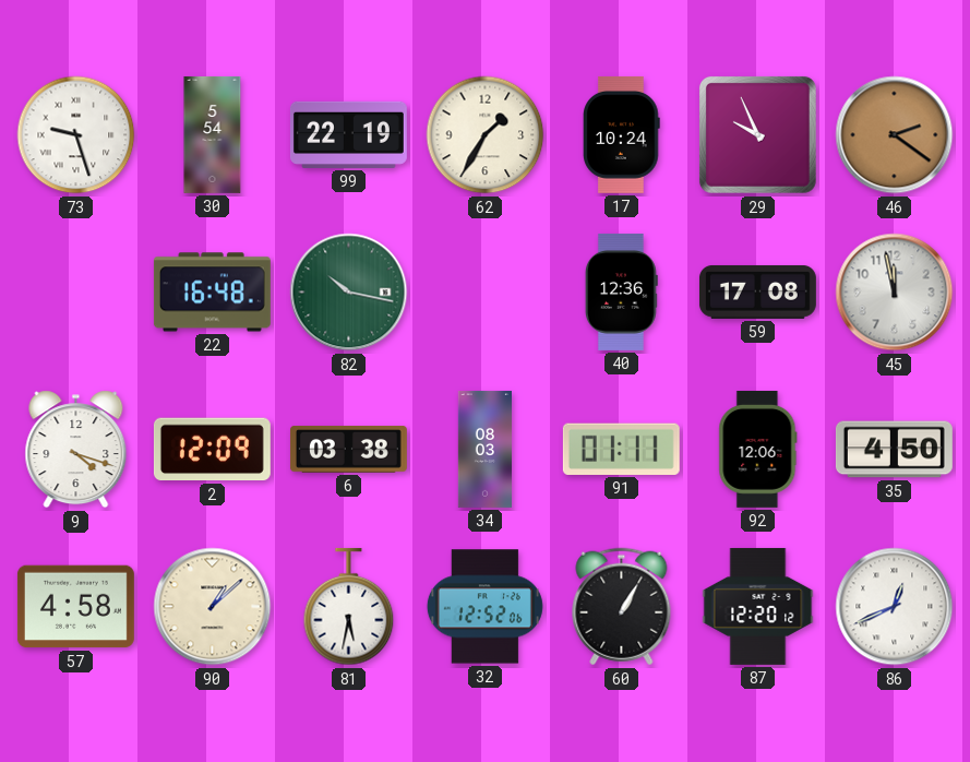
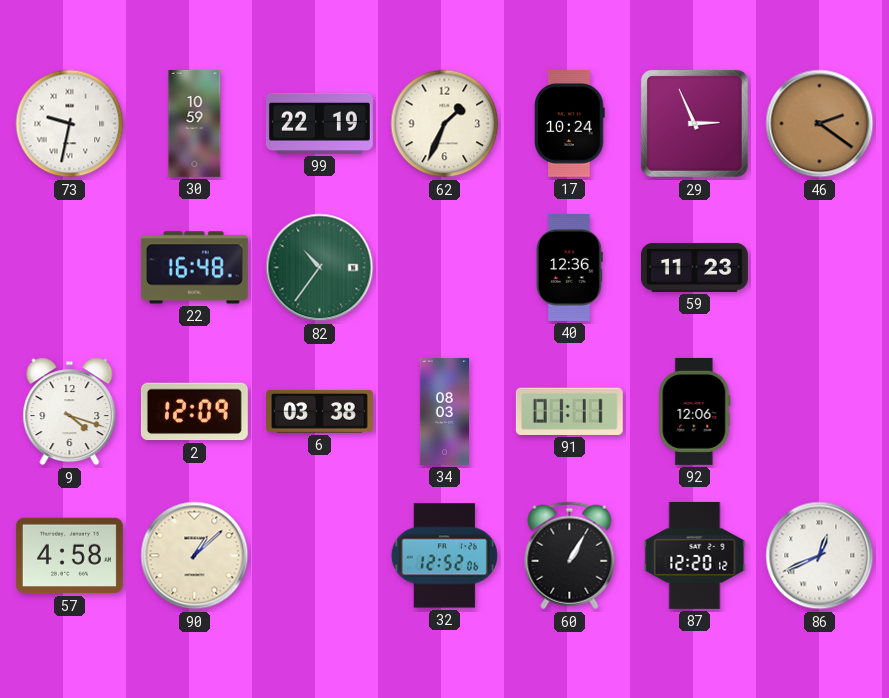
73: 9:27 -> 9:32
30: 5:54 -> 10:59
62: 1:35 -> 1:34
29: 9:56 -> 2:56
82: 10:17 -> 10:36
59: 17:08 -> 11:23
45: 11:58 -> none
35: 4:50 -> none
81: 5:32 -> none
